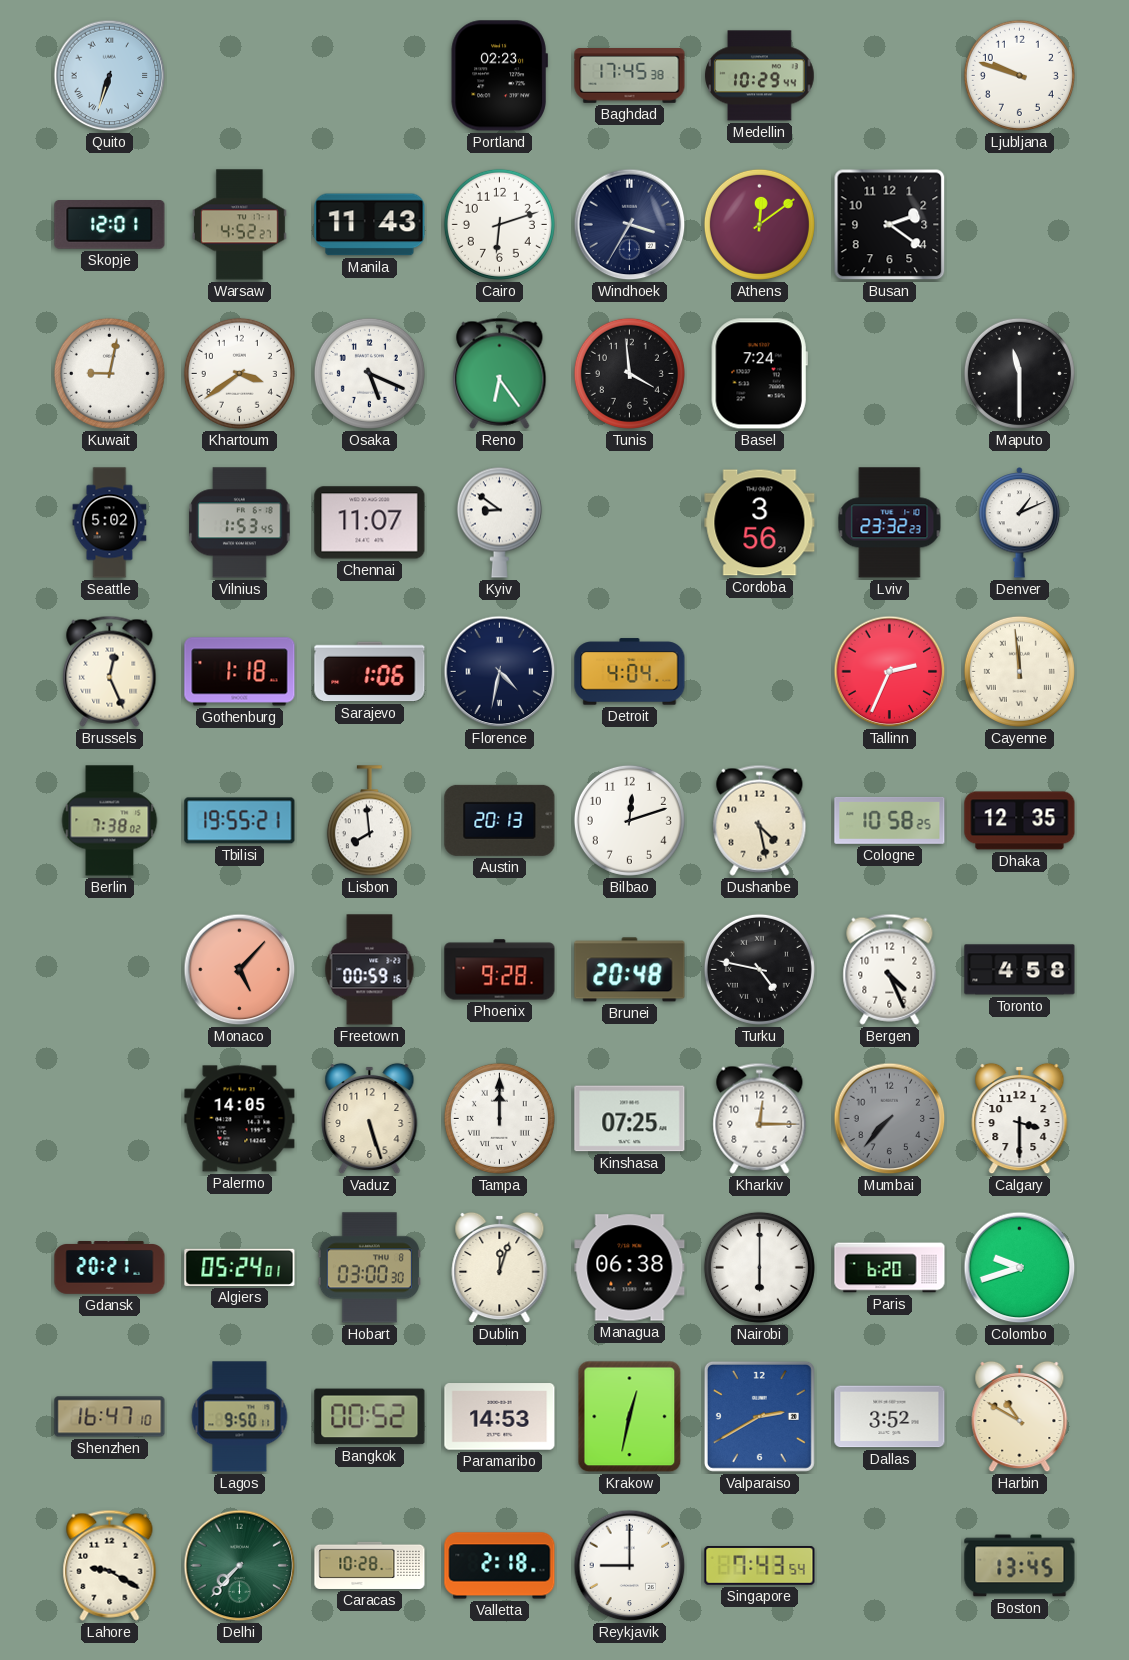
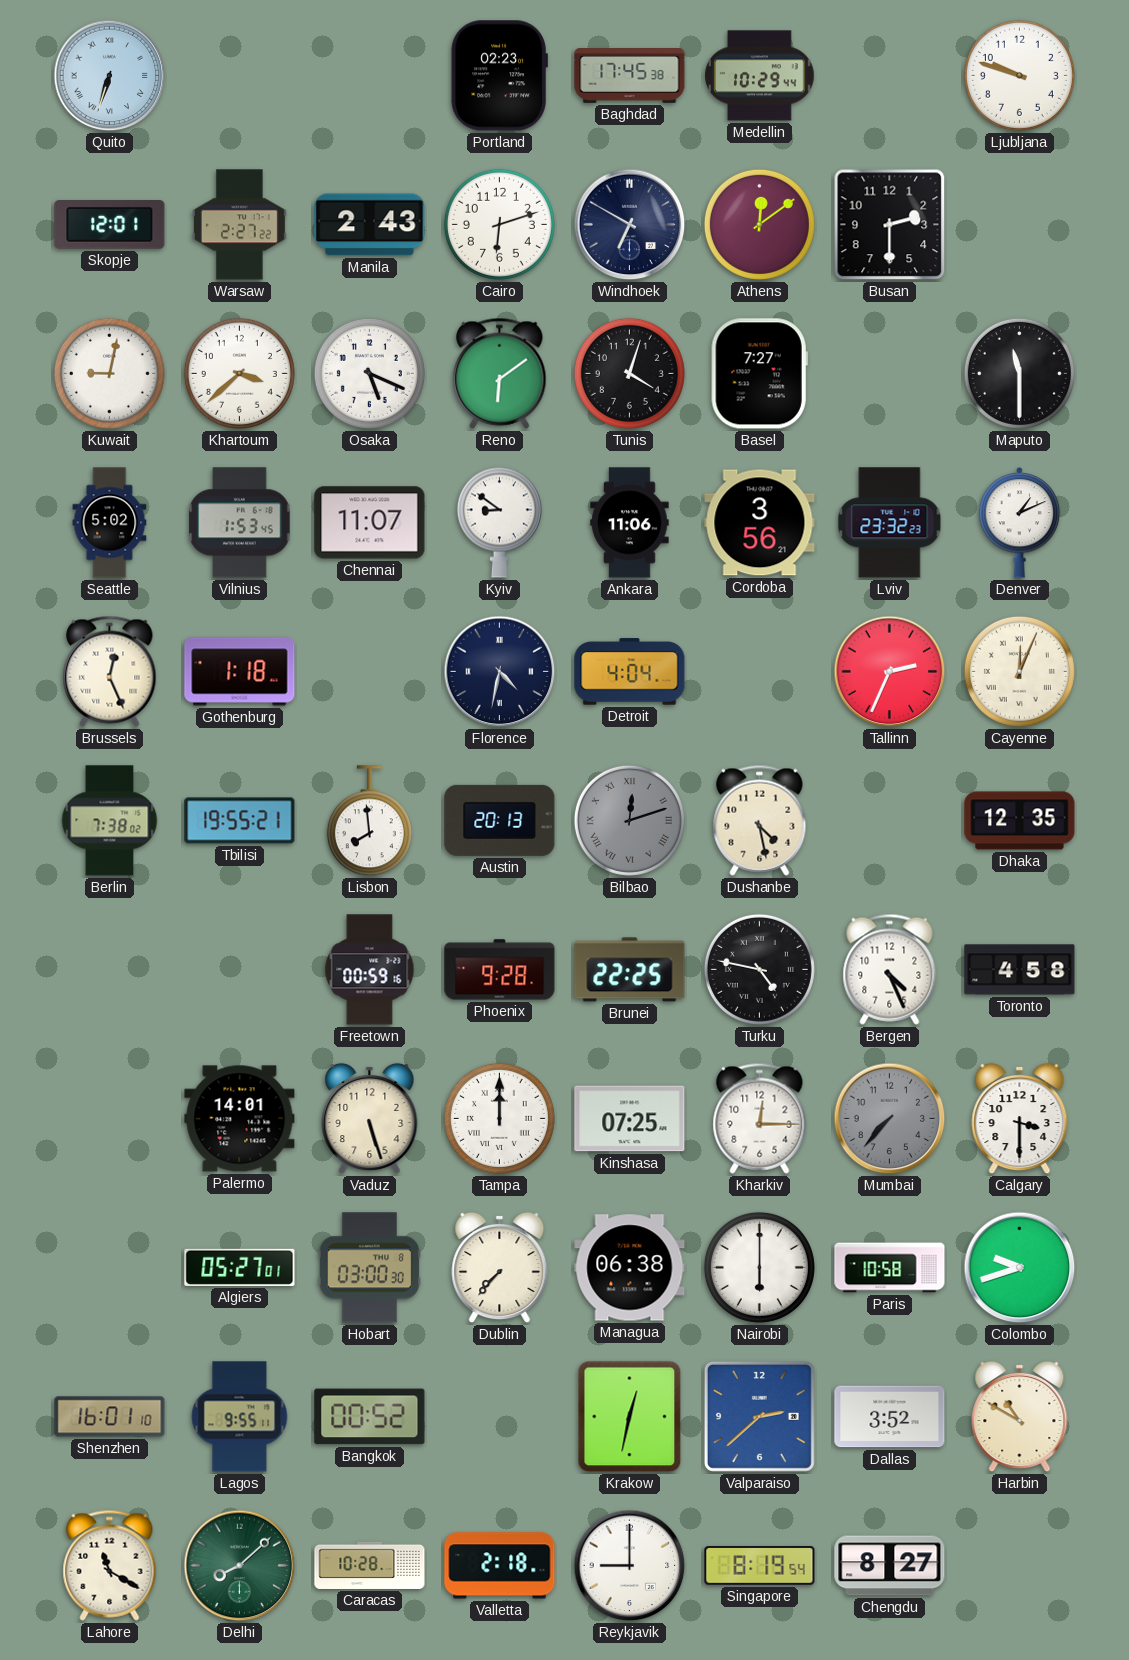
Warsaw: 4:52 -> 2:27
Manila: 11:43 -> 2:43
Windhoek: 3:35 -> 6:50
Busan: 2:21 -> 2:30
Khartoum: 3:39 -> 3:38
Reno: 6:24 -> 6:09
Tunis: 3:59 -> 4:03
Basel: 7:24 -> 7:27
Ankara: none -> 11:06
Sarajevo: 1:06 -> none
Cayenne: 11:59 -> 12:04
Bilbao dial: white -> grey
Bilbao numerals: Arabic -> Roman
Cologne: 10:58 -> none
Monaco: 5:07 -> none
Brunei: 20:48 -> 22:25
Palermo: 14:05 -> 14:01
Gdansk: 20:21 -> none
Algiers: 05:24 -> 05:27
Dublin: 12:03 -> 7:37
Paris: 6:20 -> 10:58
Shenzhen: 16:47 -> 16:01
Lagos: 9:50 -> 9:55
Paramaribo: 14:53 -> none
Valparaiso: 2:40 -> 2:38
Lahore: 9:20 -> 11:20
Delhi: 7:37 -> 8:08
Singapore: 7:43 -> 8:19
Chengdu: none -> 8:27
Boston: 13:45 -> none
